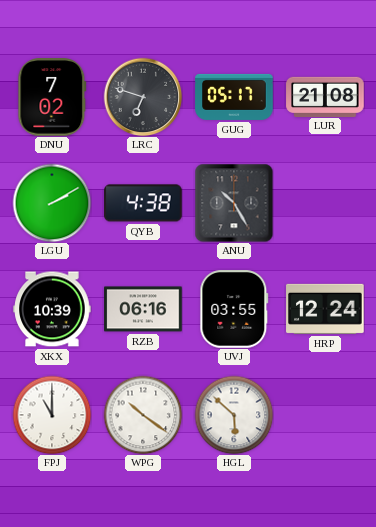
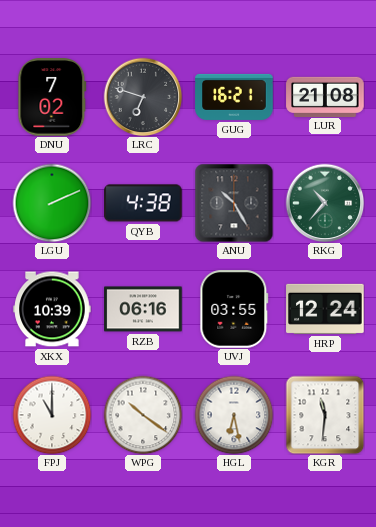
GUG: 05:17 -> 16:21
LGU: 2:10 -> 2:11
RKG: none -> 10:37
HGL: 5:52 -> 6:28
KGR: none -> 11:31
